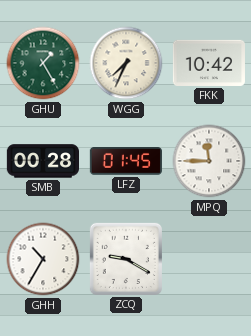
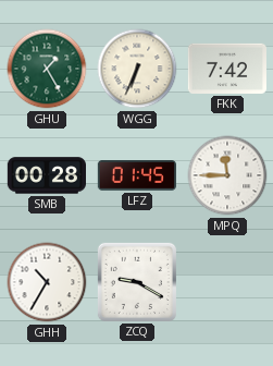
WGG: 7:34 -> 6:34
FKK: 10:42 -> 7:42
